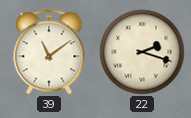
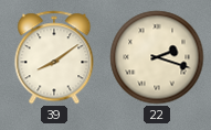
39: 11:09 -> 8:09
